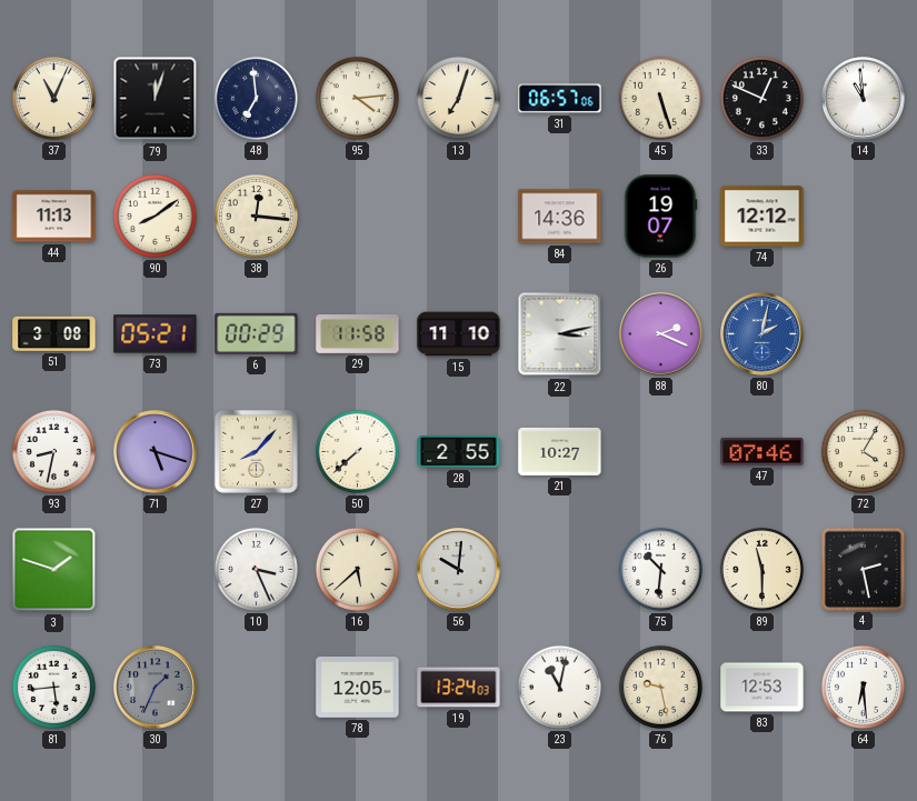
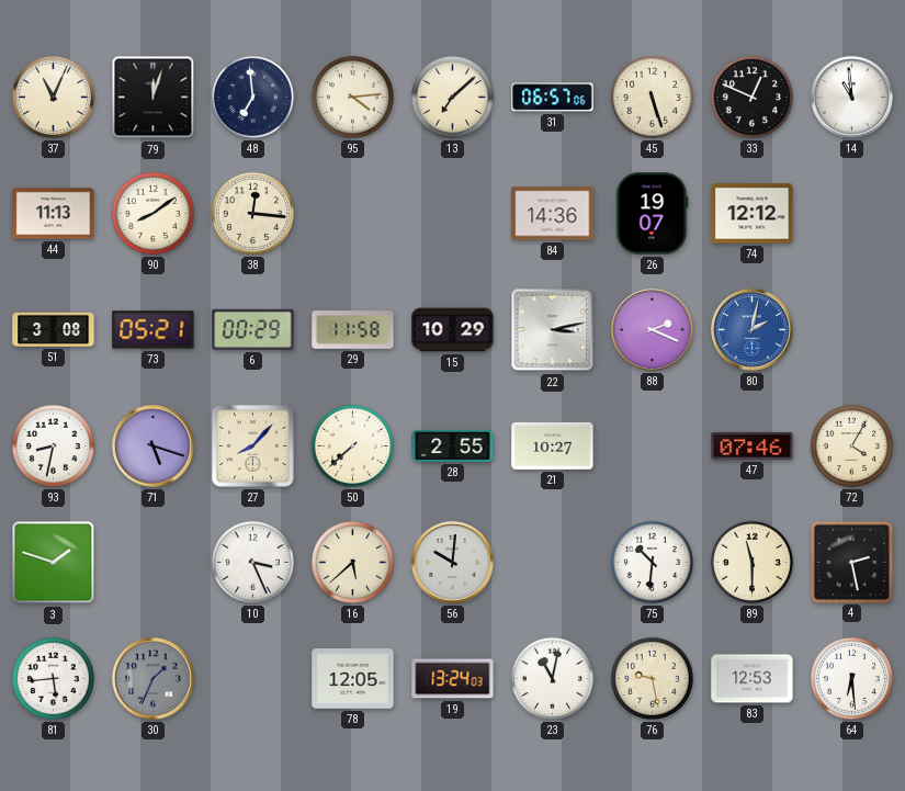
13: 7:03 -> 7:08
15: 11:10 -> 10:29
